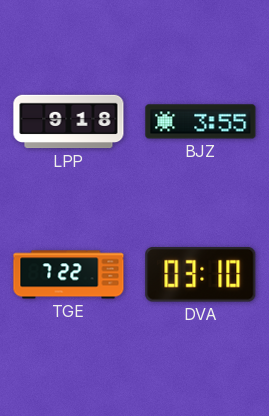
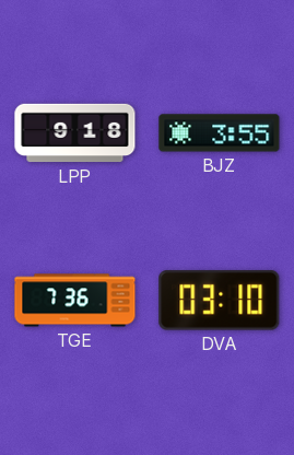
TGE: 7:22 -> 7:36
